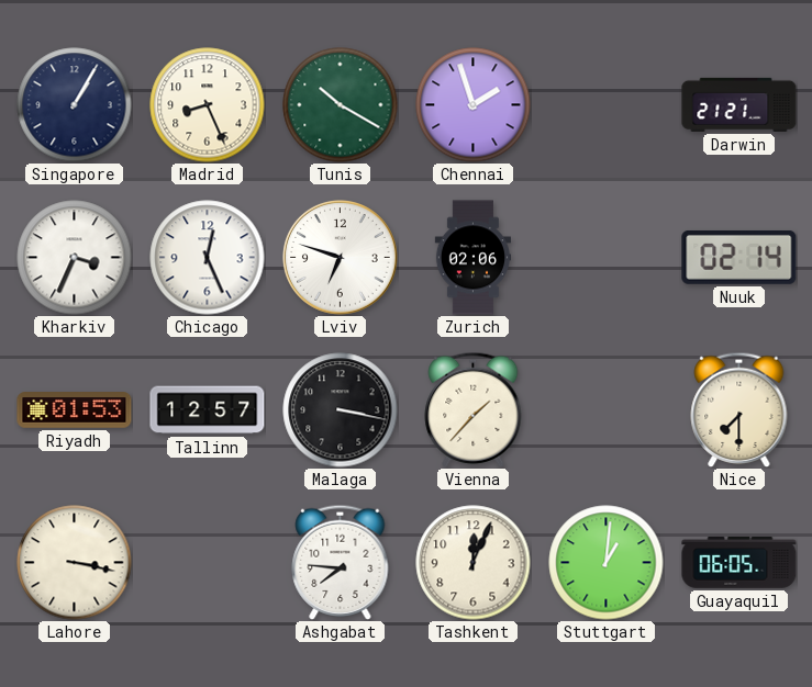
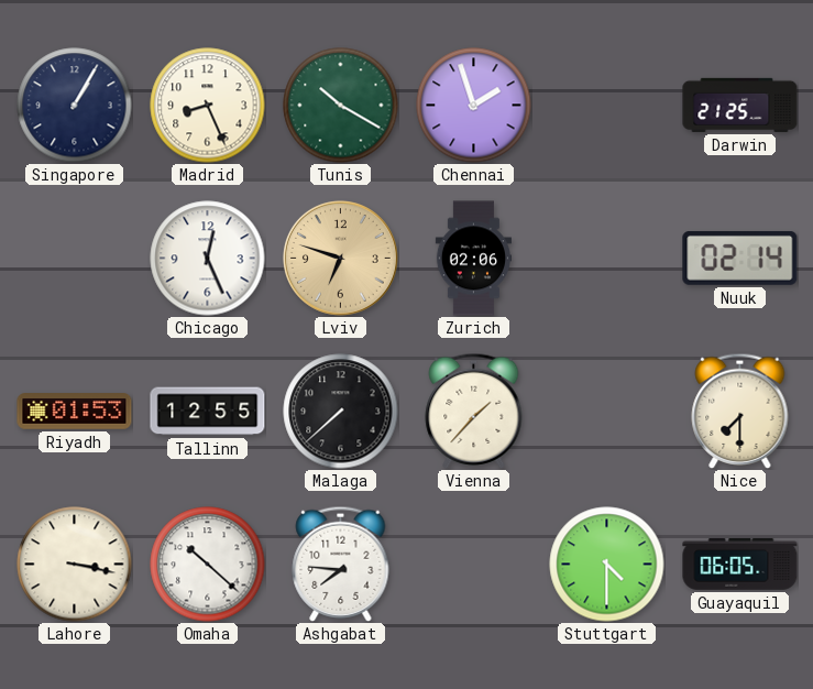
Darwin: 21:21 -> 21:25
Kharkiv: 3:34 -> none
Lviv dial: white -> champagne
Tallinn: 12:57 -> 12:55
Malaga: 3:17 -> 7:38
Omaha: none -> 10:22
Tashkent: 12:04 -> none
Stuttgart: 1:01 -> 4:30
